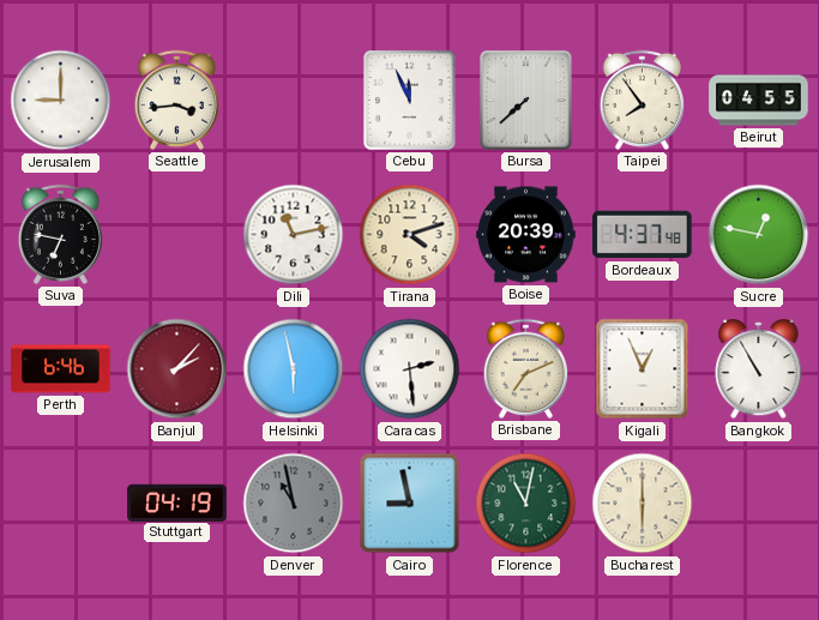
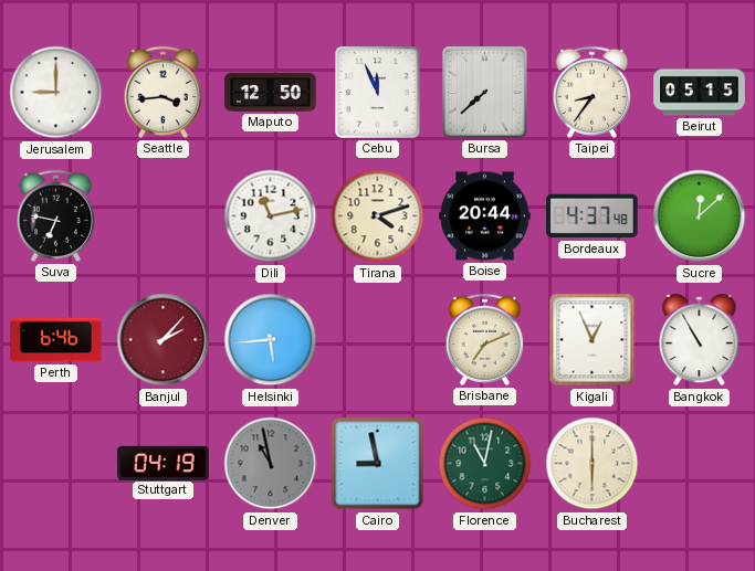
Maputo: none -> 12:50
Taipei: 7:54 -> 8:36
Beirut: 04:55 -> 05:15
Boise: 20:39 -> 20:44
Sucre: 12:47 -> 12:08
Helsinki: 5:58 -> 5:44
Caracas: 2:29 -> none
